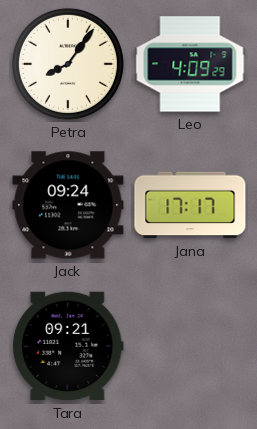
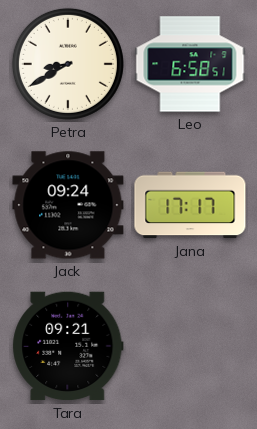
Petra: 8:06 -> 8:40
Leo: 4:09 -> 6:58
